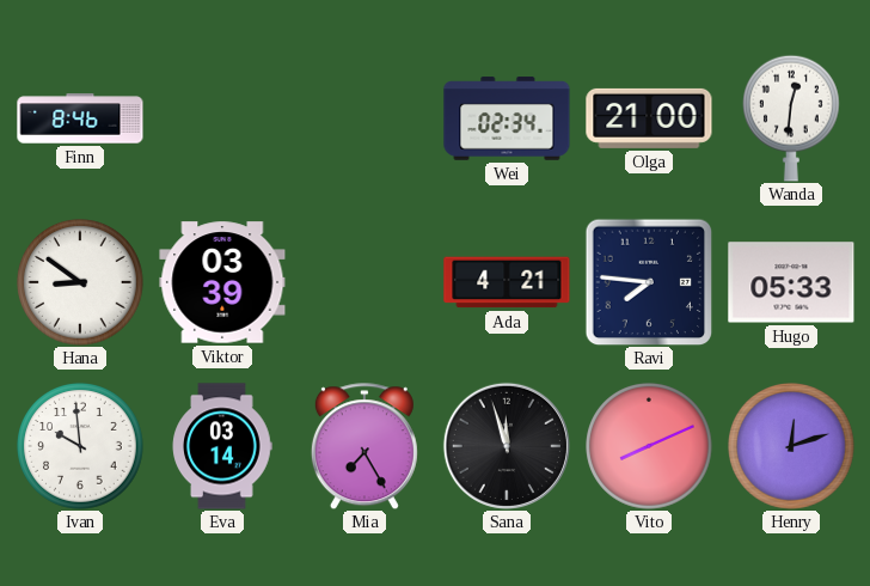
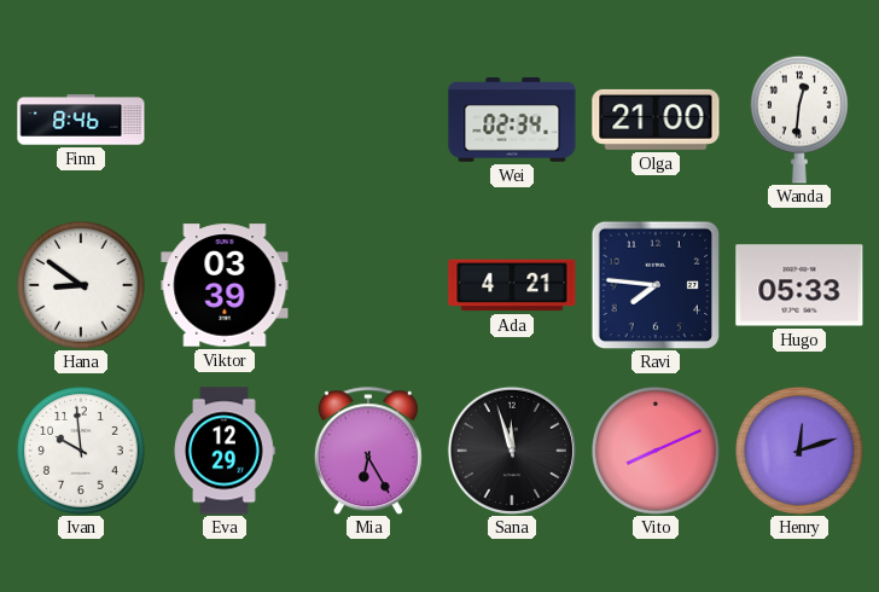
Eva: 03:14 -> 12:29
Mia: 7:25 -> 6:25
